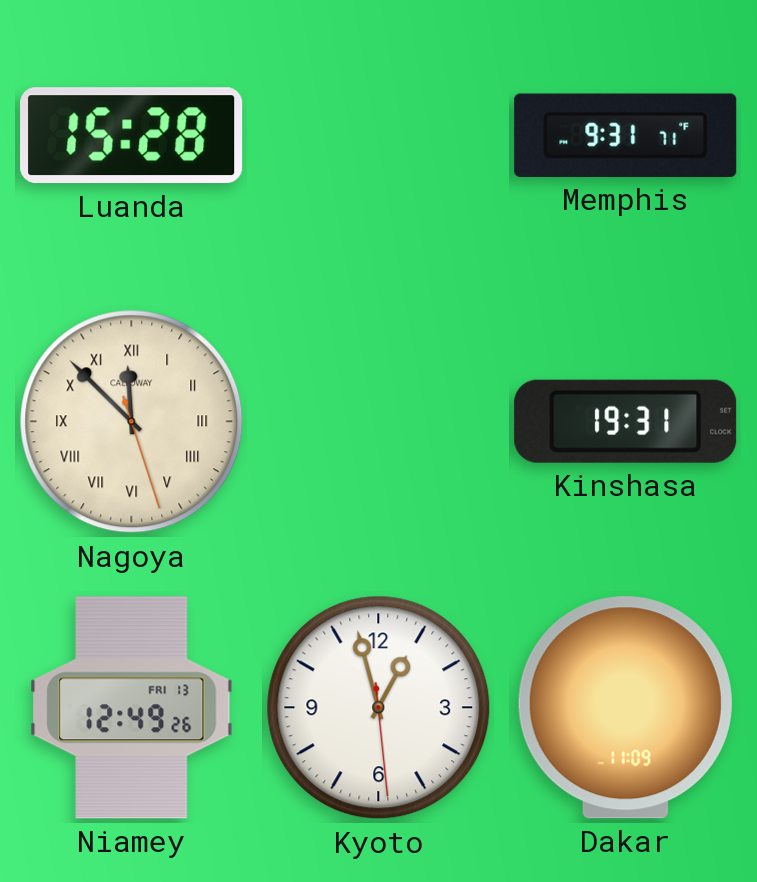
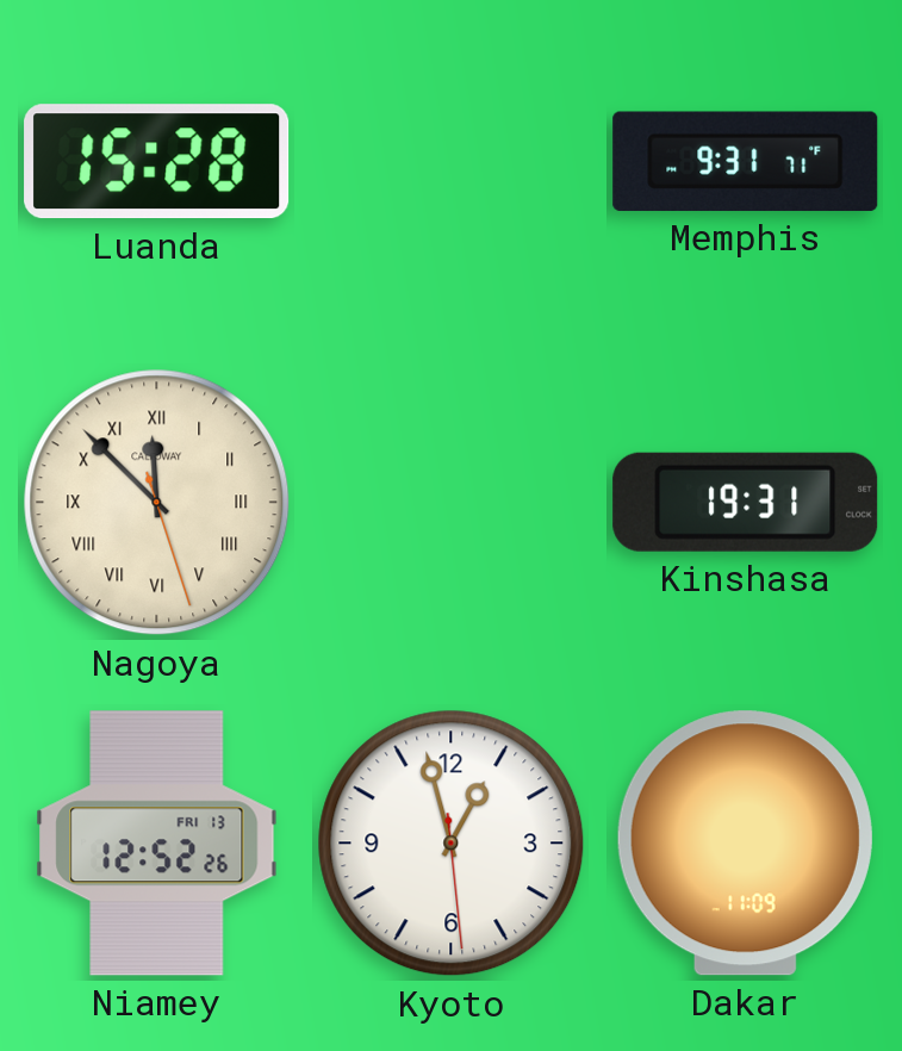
Niamey: 12:49 -> 12:52
